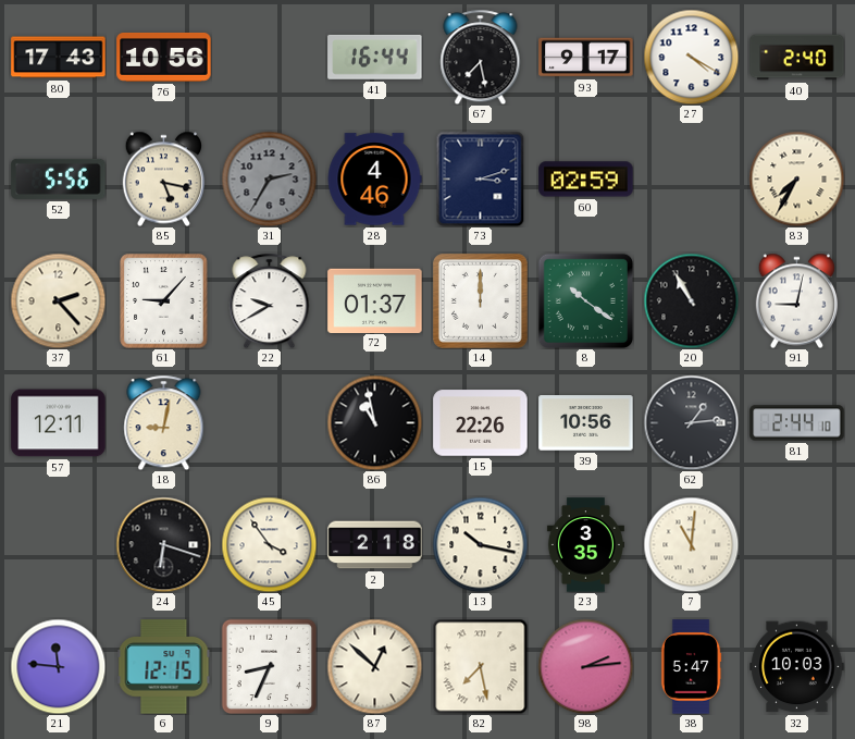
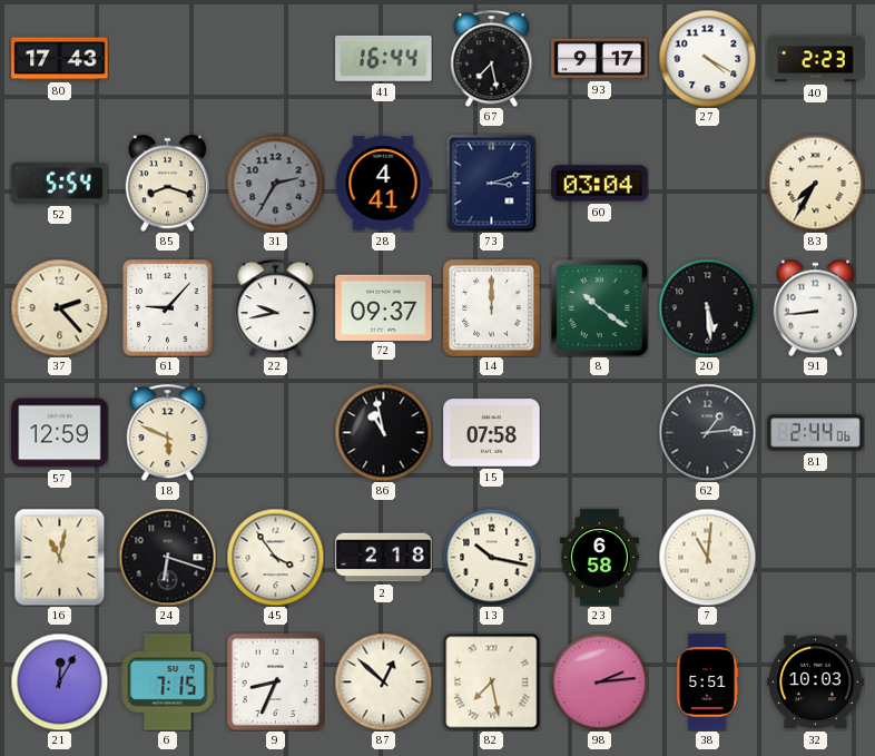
76: 10:56 -> none
40: 2:40 -> 2:23
52: 5:56 -> 5:54
85: 5:17 -> 8:18
28: 4:46 -> 4:41
60: 02:59 -> 03:04
22: 9:40 -> 9:43
72: 01:37 -> 09:37
20: 10:55 -> 5:29
91: 9:02 -> 8:44
57: 12:11 -> 12:59
18: 9:02 -> 5:49
15: 22:26 -> 07:58
39: 10:56 -> none
81: 2:44:10 -> 2:44:06
16: none -> 11:02
23: 3:35 -> 6:58
21: 11:46 -> 12:05
6: 12:15 -> 7:15
38: 5:47 -> 5:51
